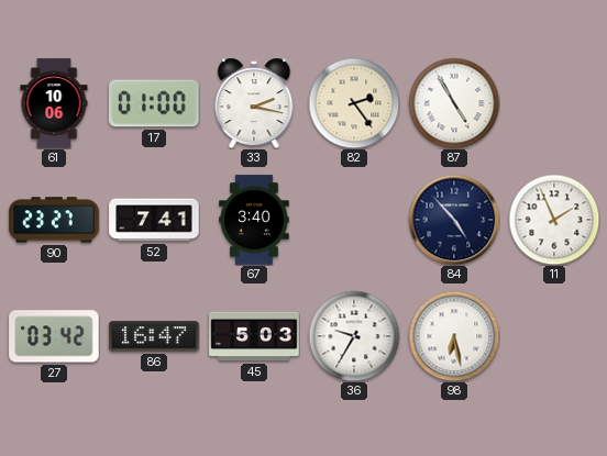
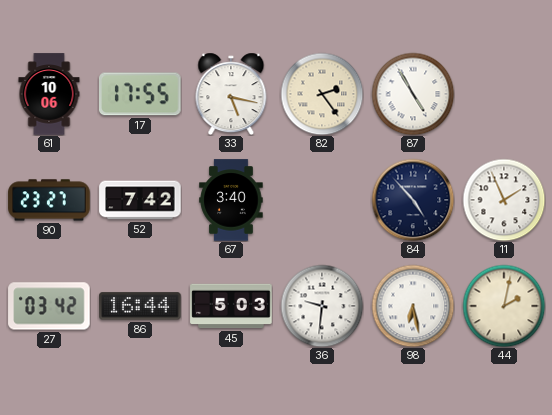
17: 01:00 -> 17:55
33: 2:17 -> 5:17
52: 7:41 -> 7:42
86: 16:47 -> 16:44
36: 9:35 -> 9:31
44: none -> 2:02
